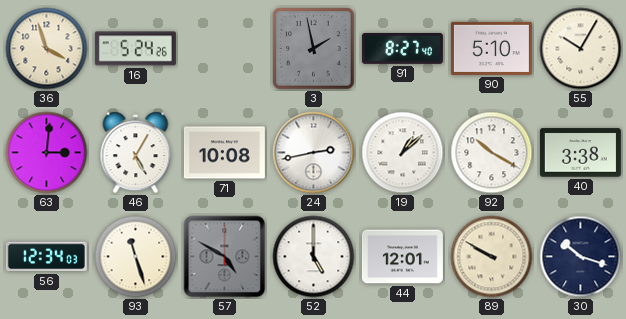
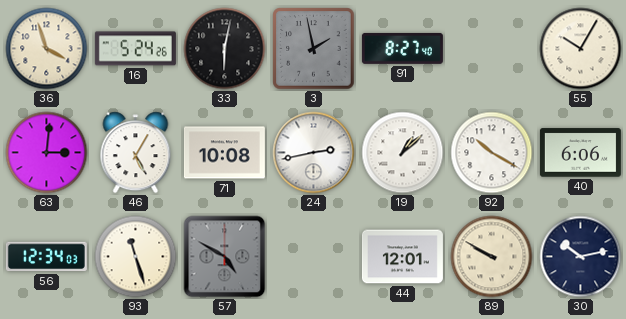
33: none -> 6:02
90: 5:10 -> none
40: 3:38 -> 6:06
52: 5:00 -> none
30: 10:18 -> 10:13
